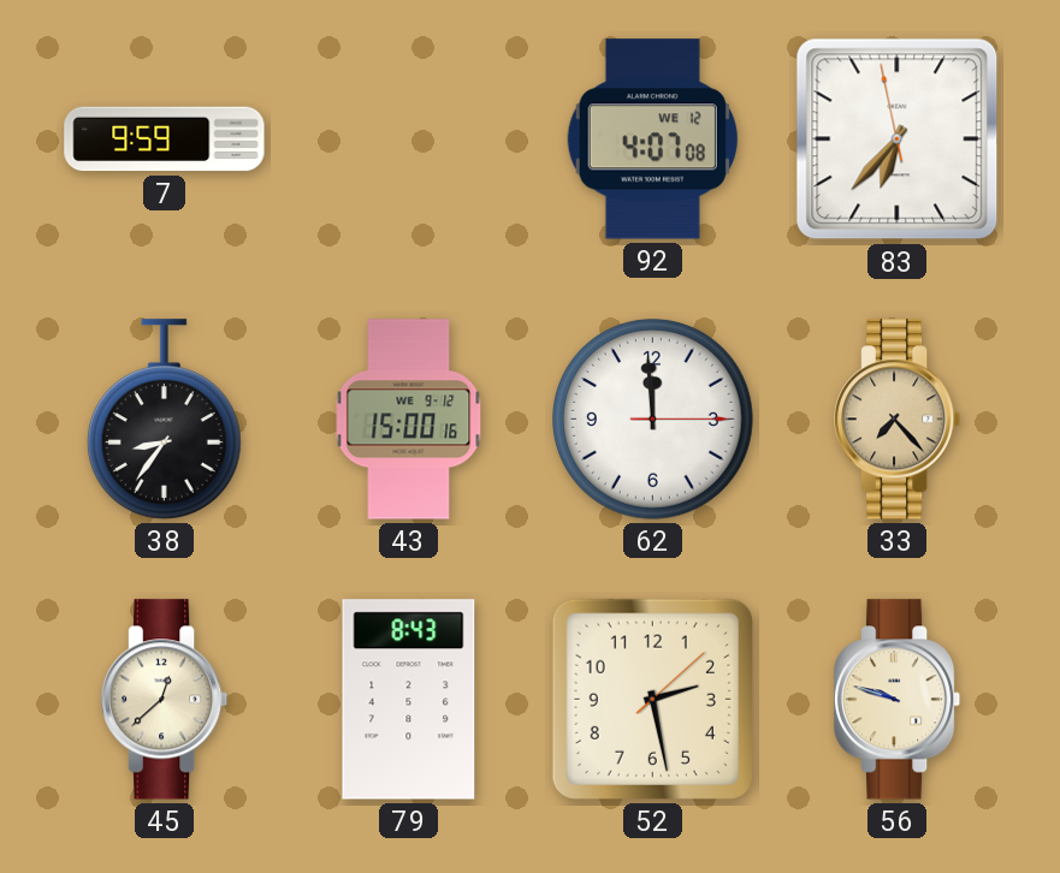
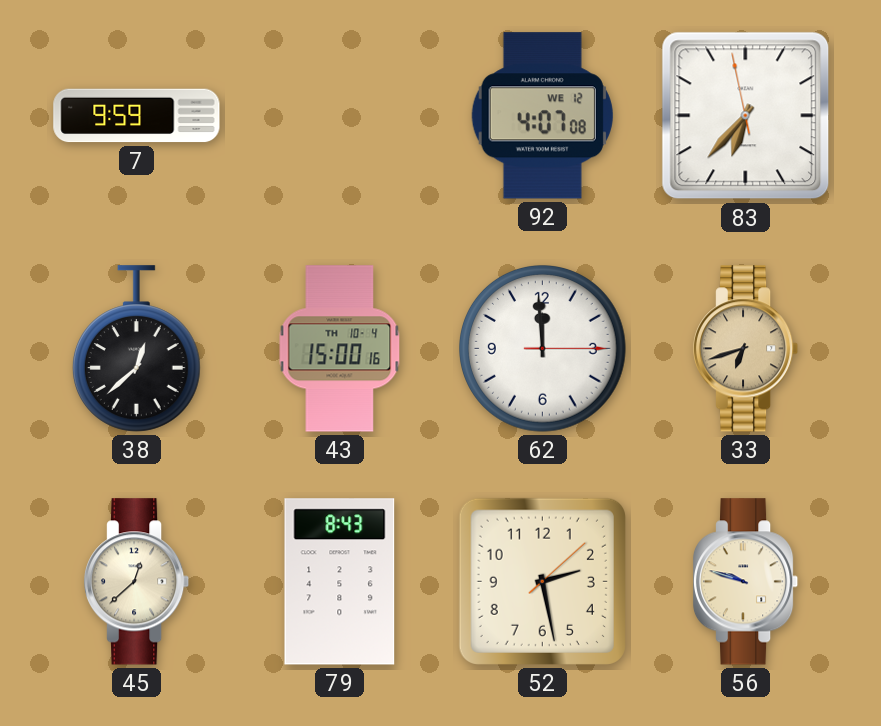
38: 8:36 -> 12:38
43 date: WE 9-12 -> TH 10-4
33: 7:23 -> 6:42
